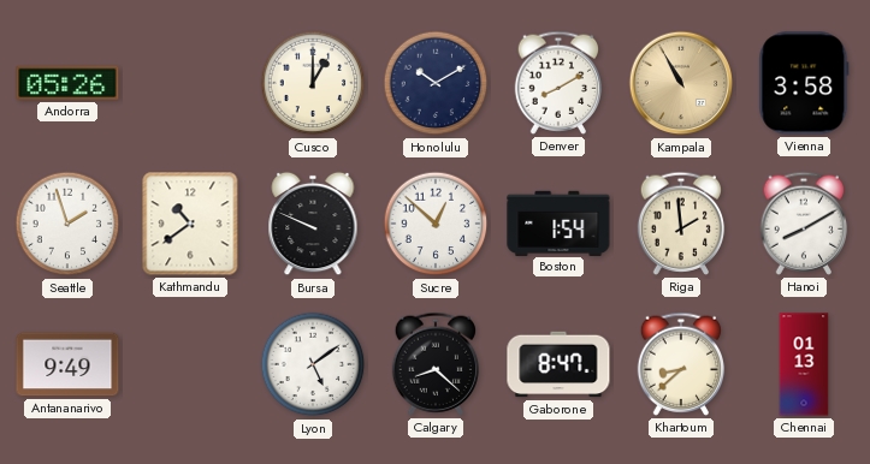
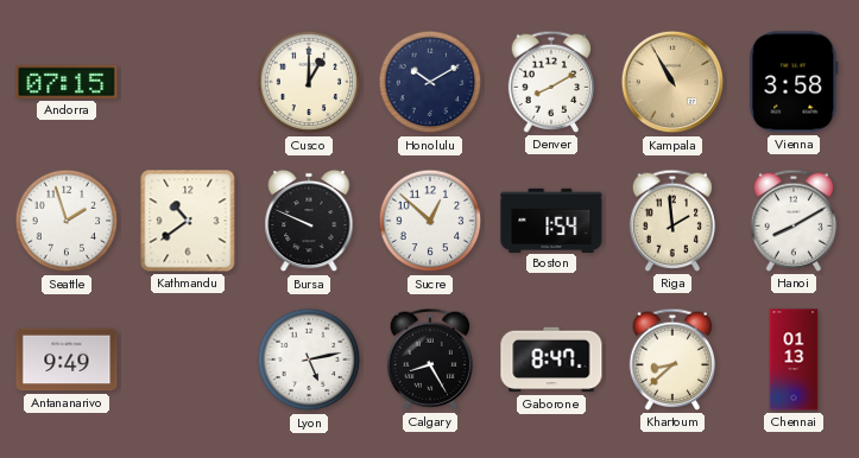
Andorra: 05:26 -> 07:15
Lyon: 5:09 -> 5:13
Calgary: 8:22 -> 8:25
